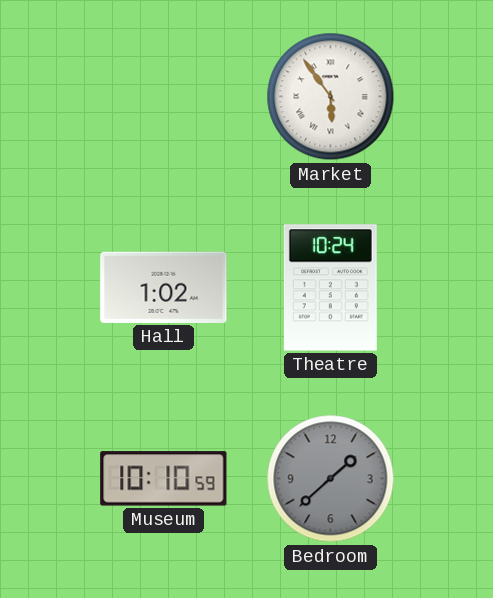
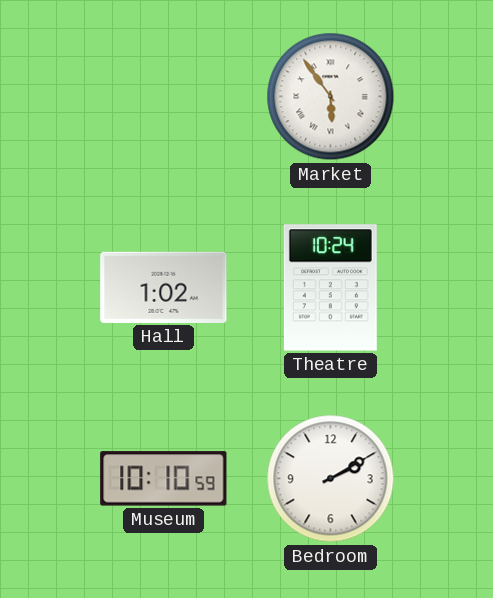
Bedroom: 1:38 -> 2:10
Bedroom dial: grey -> white
